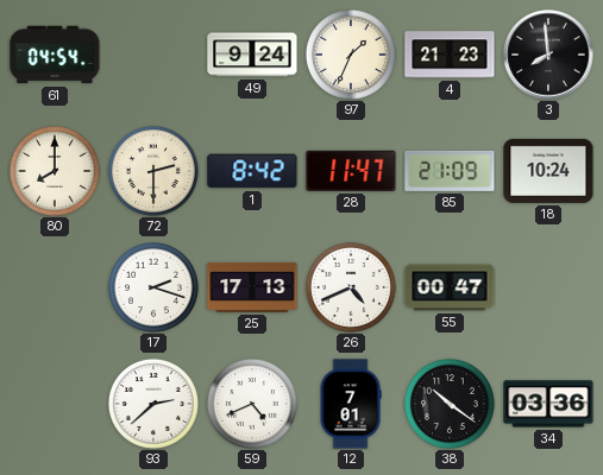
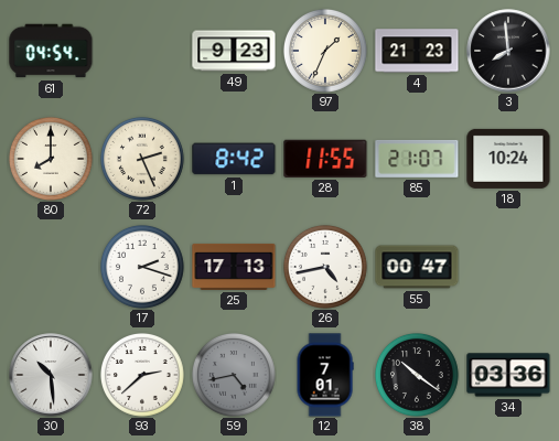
49: 9:24 -> 9:23
72: 2:30 -> 2:26
28: 11:47 -> 11:55
85: 21:09 -> 21:07
26: 4:41 -> 4:43
30: none -> 10:29
59: 4:41 -> 4:43
59 dial: white -> grey
